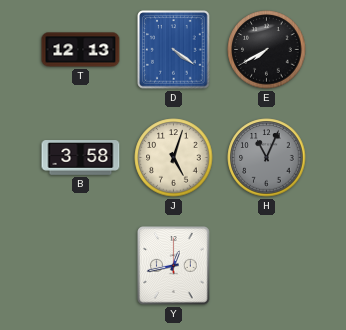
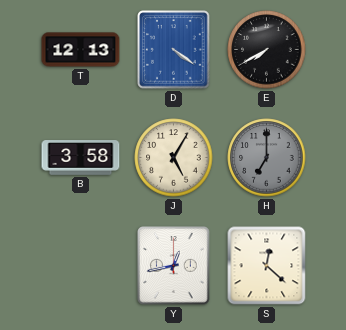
J: 5:03 -> 5:05
H: 11:04 -> 7:00
S: none -> 12:22
